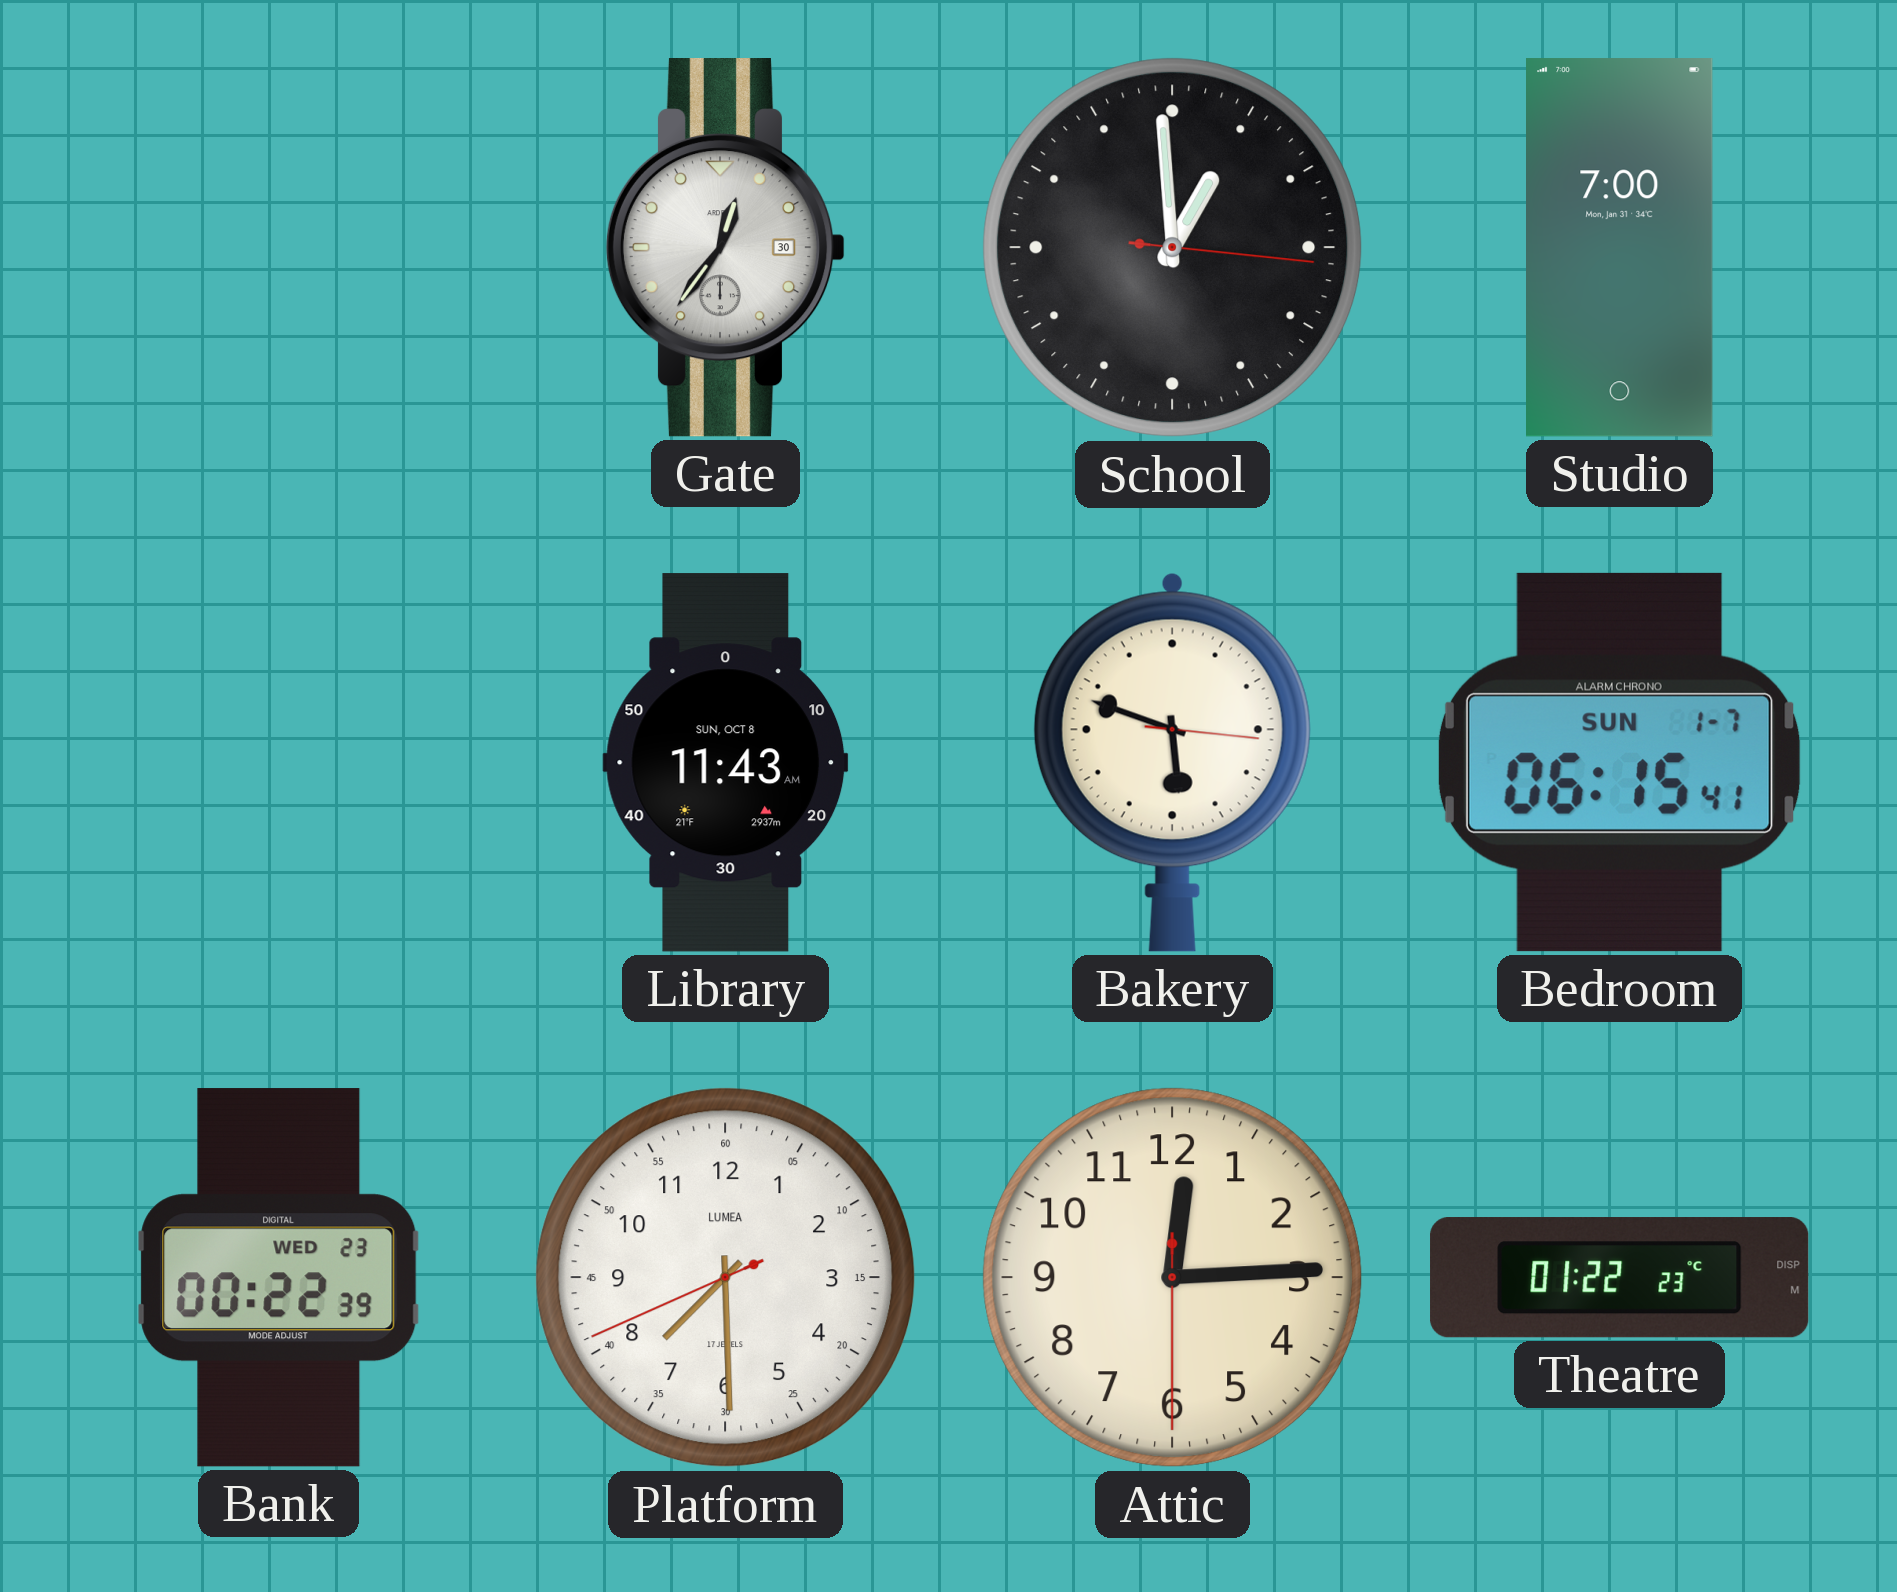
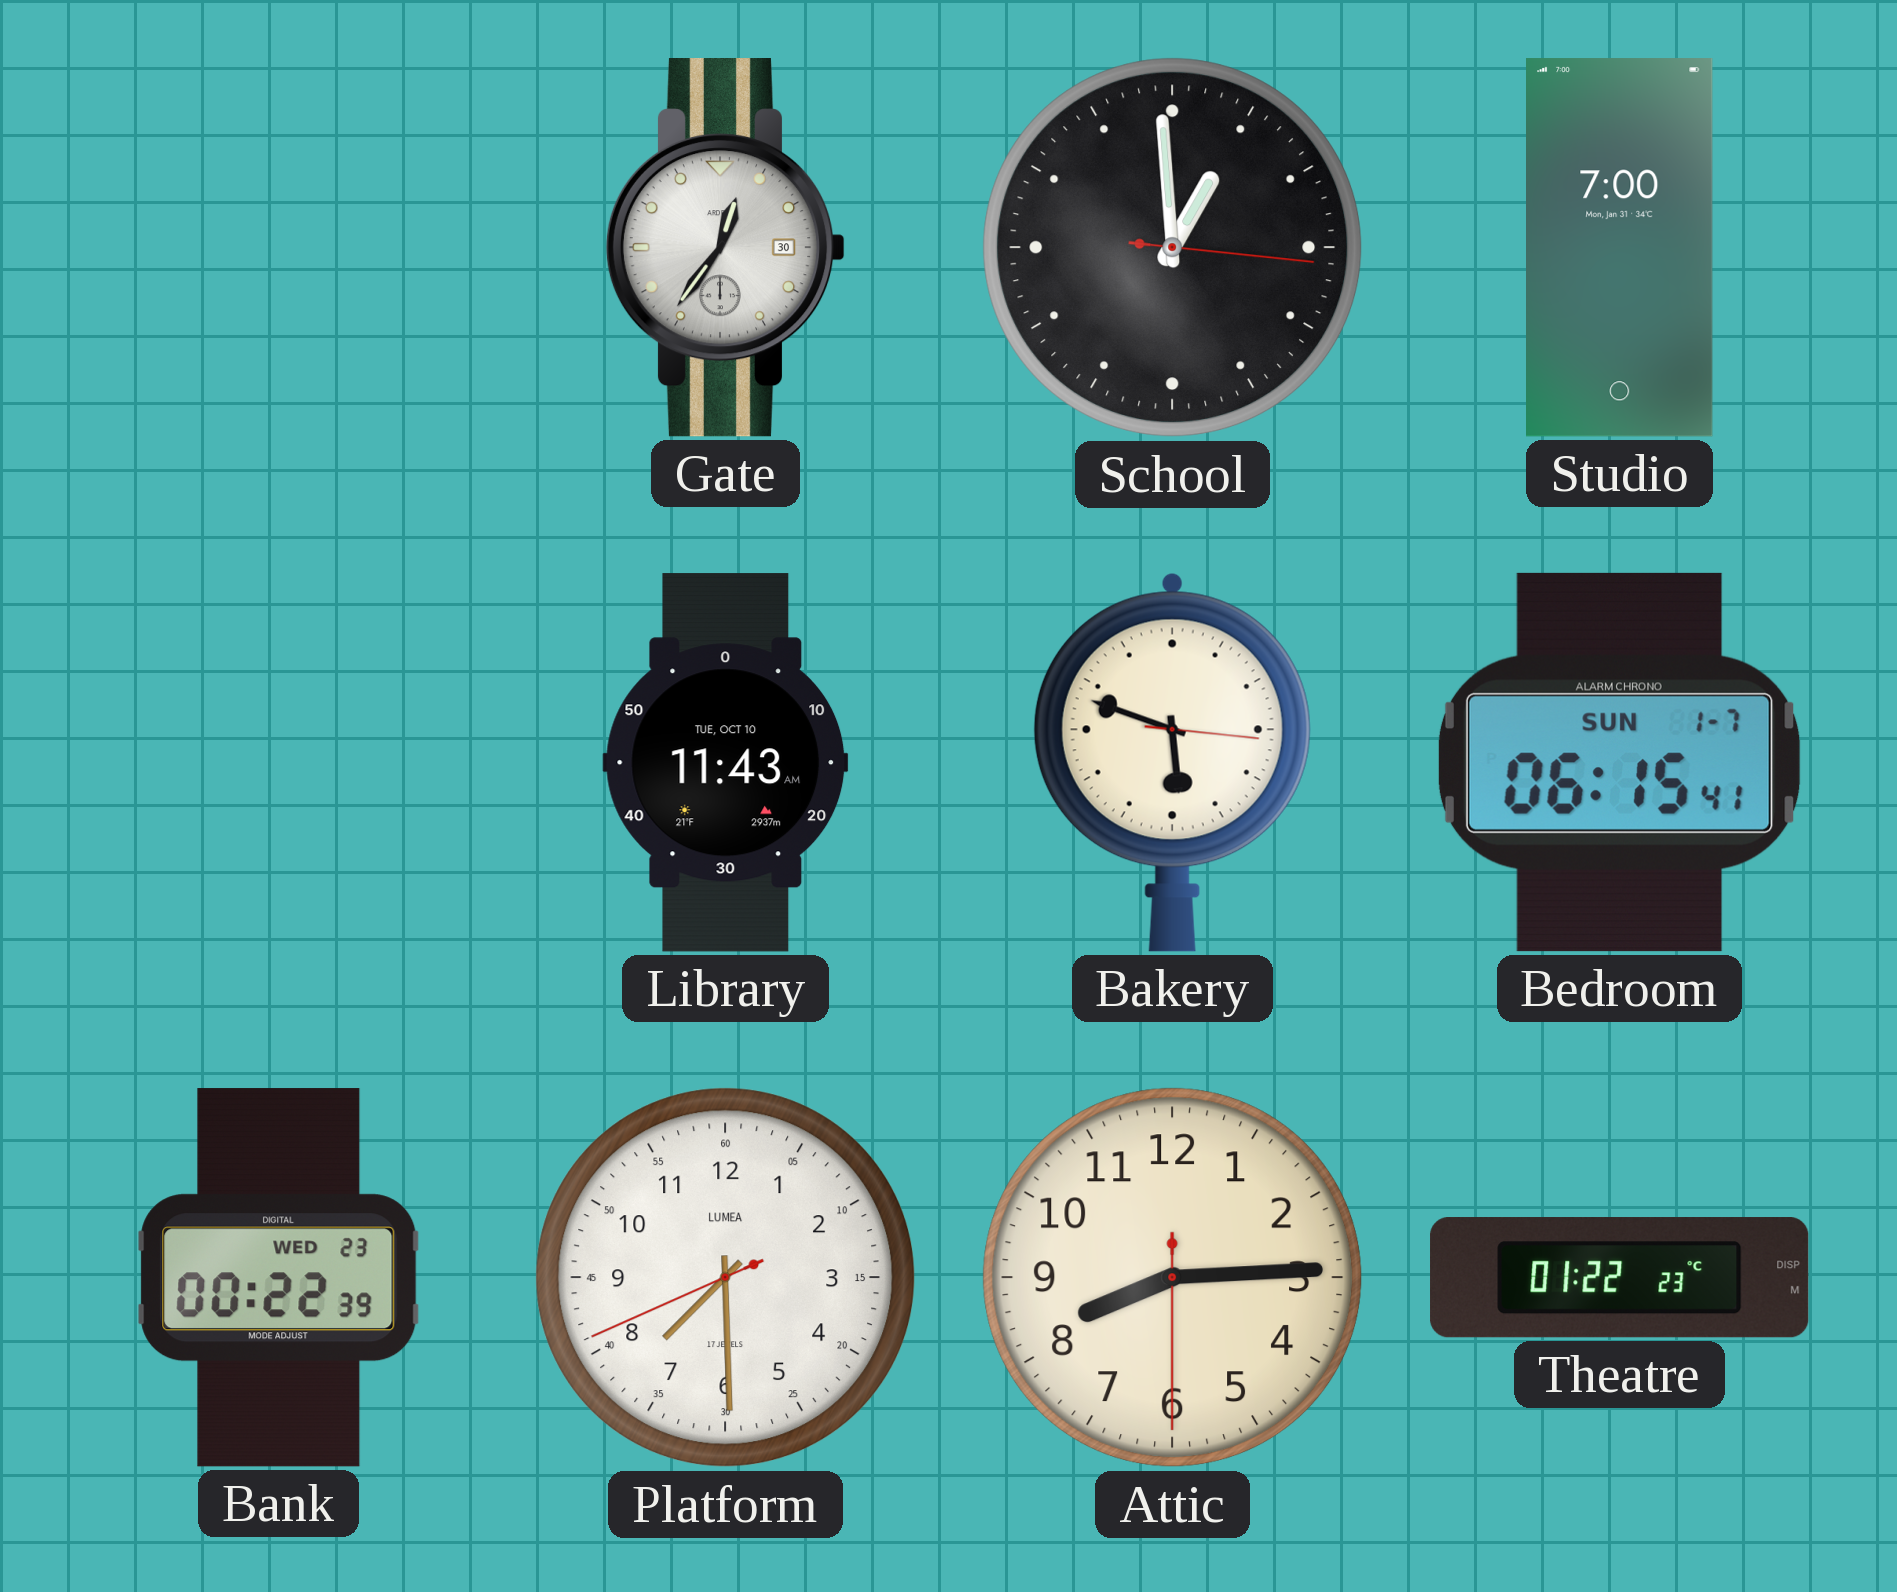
Library date: SUN, OCT 8 -> TUE, OCT 10
Attic: 12:14 -> 8:14
